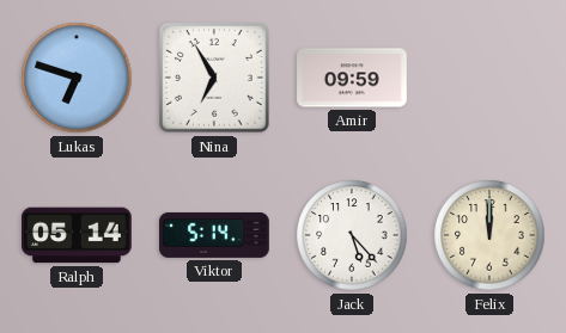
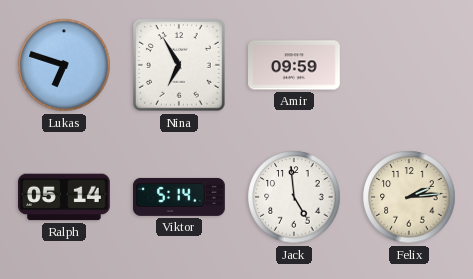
Jack: 5:23 -> 4:59
Felix: 12:00 -> 2:14
